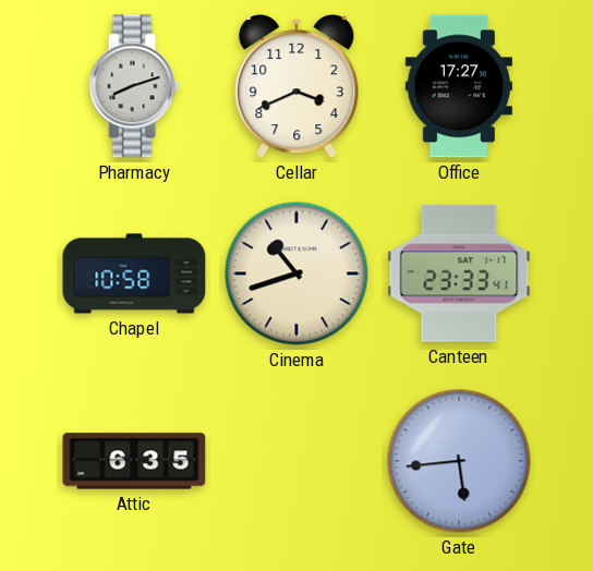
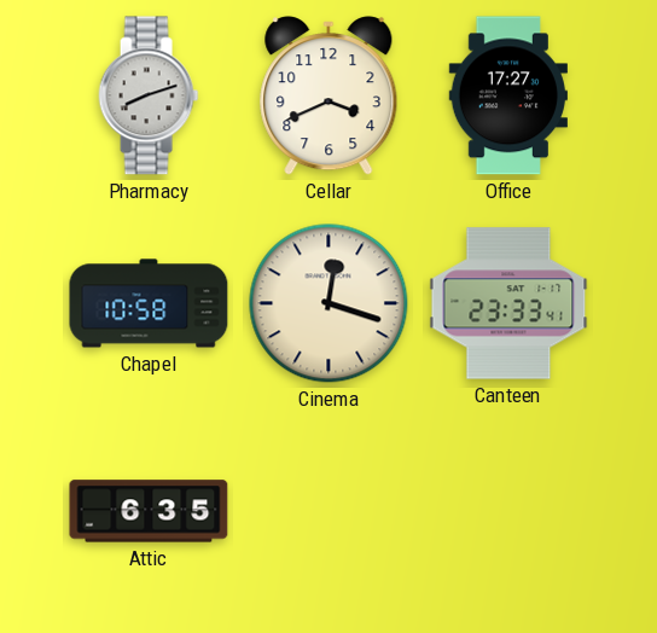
Cinema: 10:42 -> 12:18
Gate: 5:44 -> none
